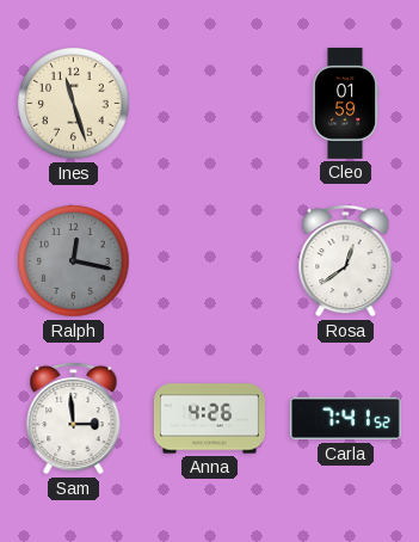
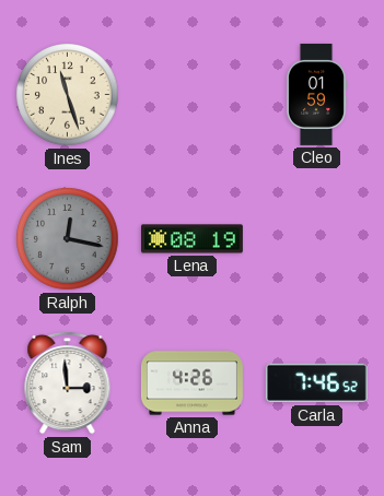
Lena: none -> 08:19
Rosa: 12:39 -> none
Carla: 7:41 -> 7:46
